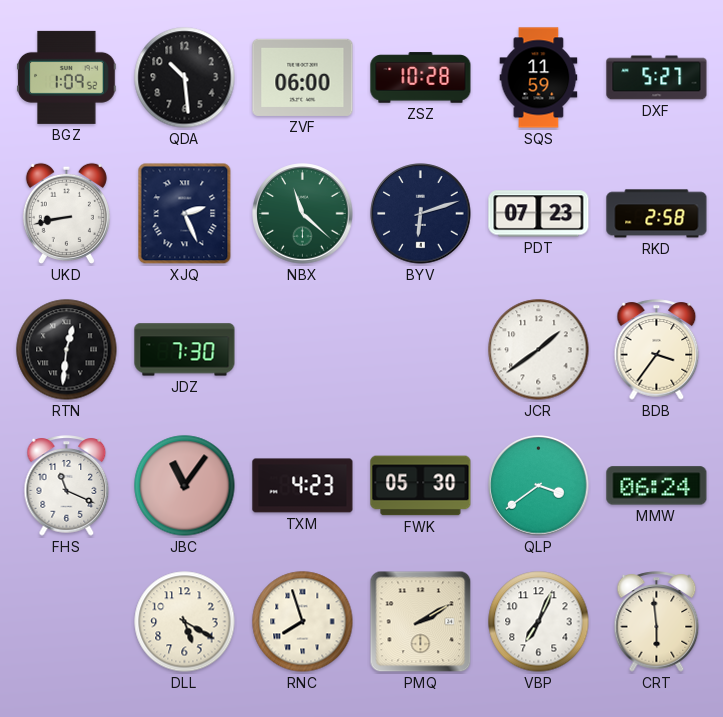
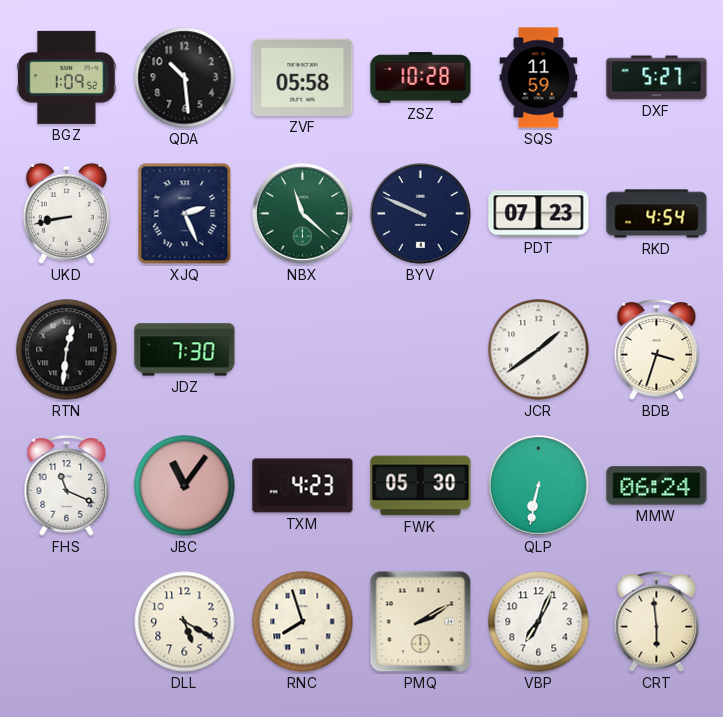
ZVF: 06:00 -> 05:58
BYV: 6:12 -> 9:49
RKD: 2:58 -> 4:54
BDB: 3:36 -> 3:33
QLP: 3:39 -> 6:32
